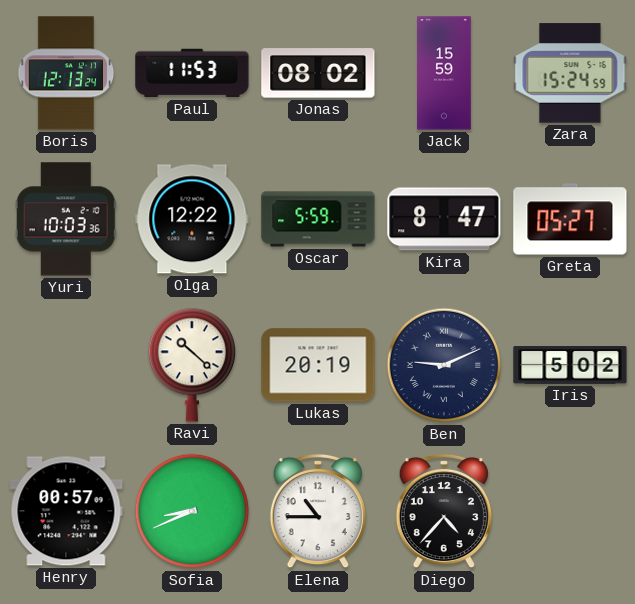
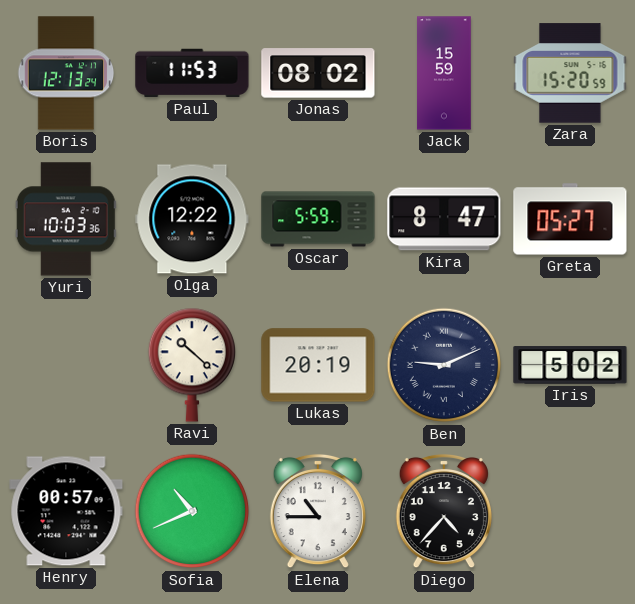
Zara: 15:24 -> 15:20
Sofia: 8:41 -> 10:41
